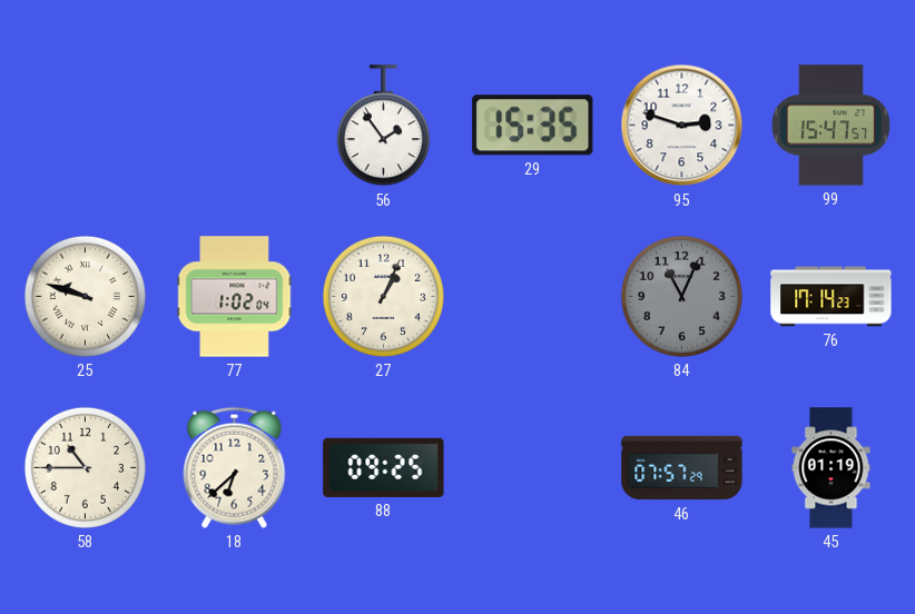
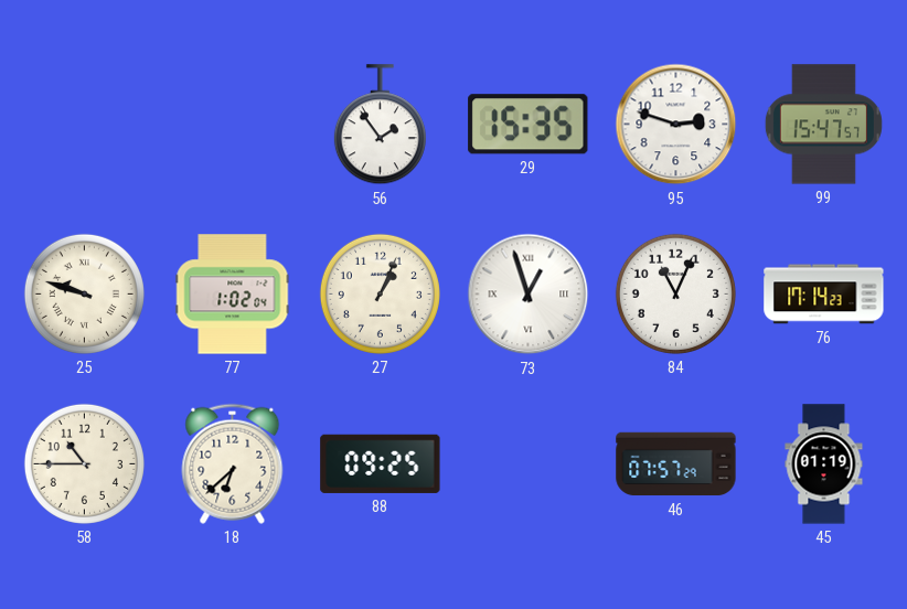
73: none -> 12:57
84 dial: grey -> white
